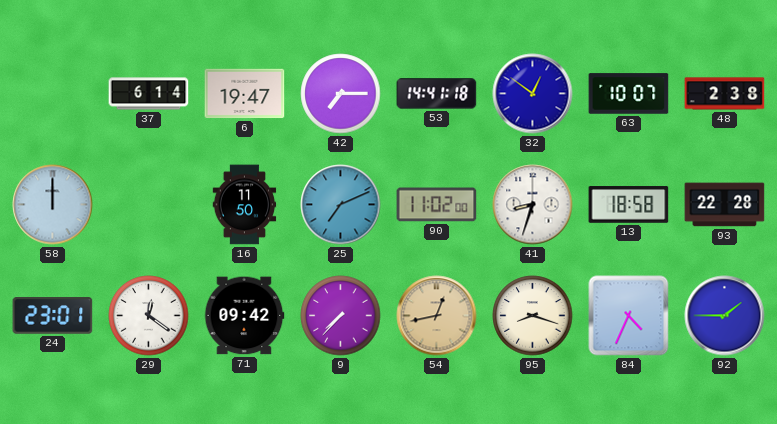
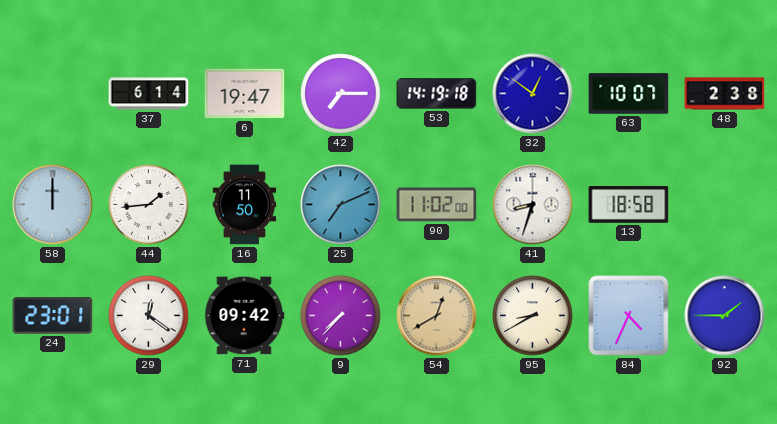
53: 14:41 -> 14:19
44: none -> 1:44
93: 22:28 -> none
54: 12:43 -> 12:40
95: 8:18 -> 8:40
